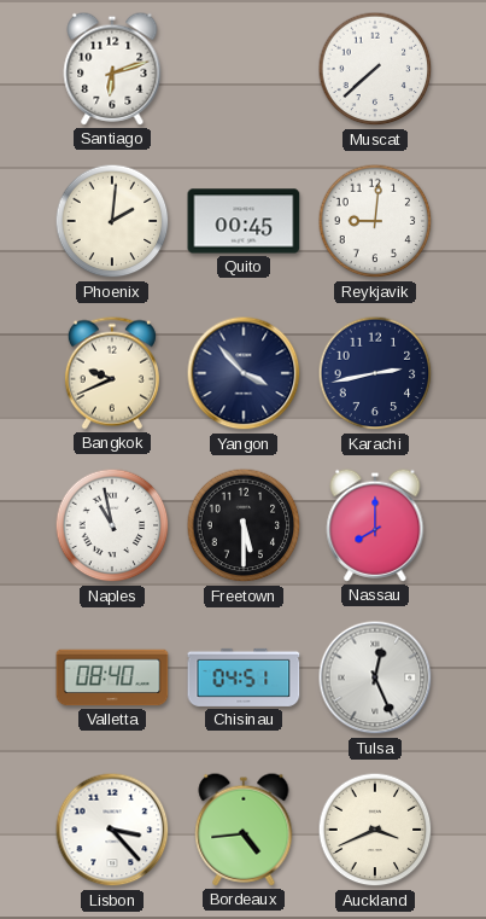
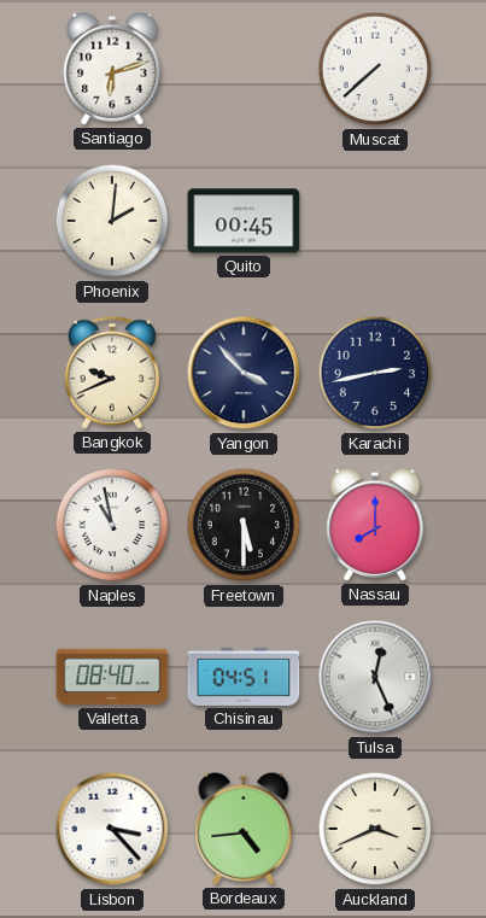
Reykjavik: 9:01 -> none
